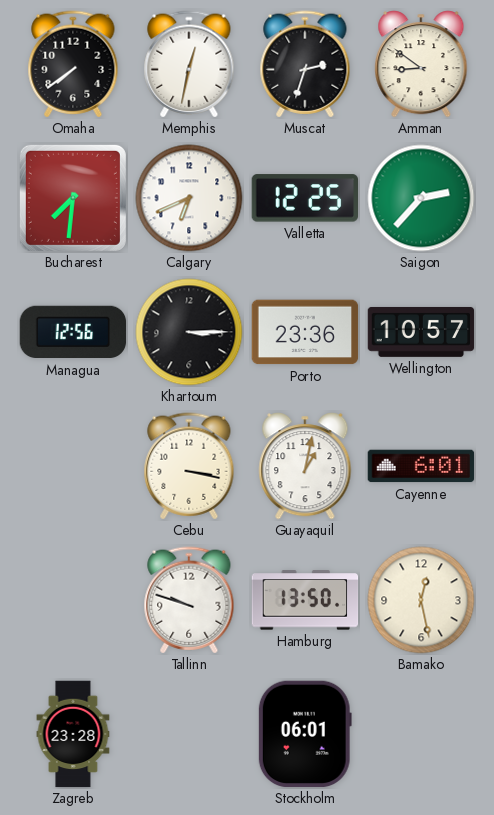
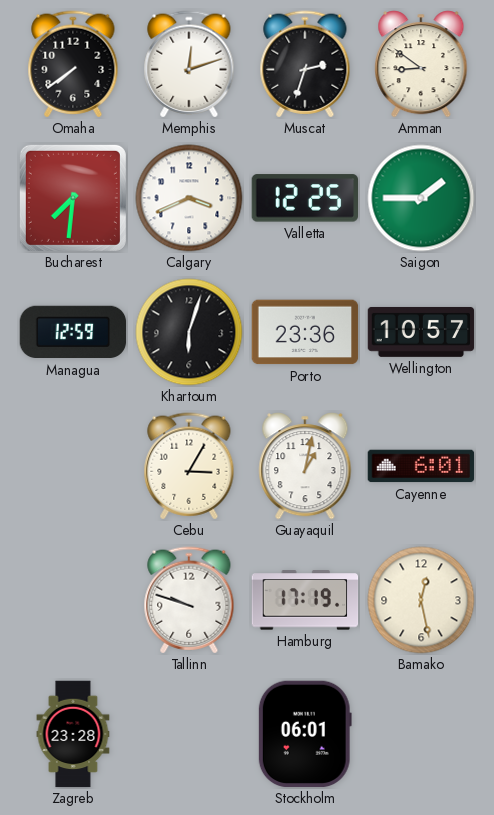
Memphis: 12:32 -> 12:12
Calgary: 6:41 -> 3:41
Saigon: 2:37 -> 1:45
Managua: 12:56 -> 12:59
Khartoum: 3:15 -> 6:03
Cebu: 3:17 -> 3:05
Hamburg: 13:50 -> 17:19
